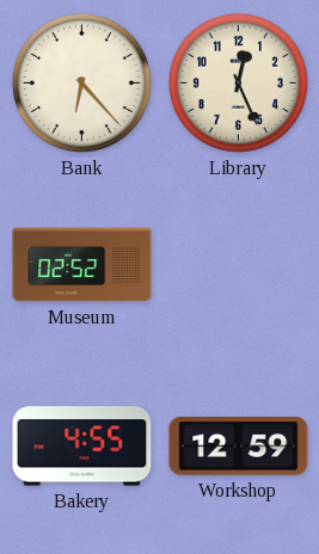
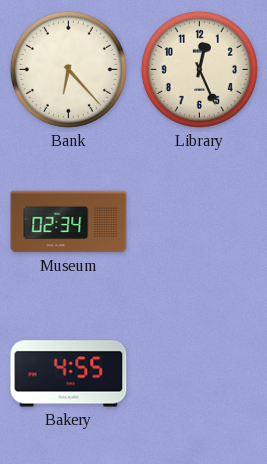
Museum: 02:52 -> 02:34
Workshop: 12:59 -> none
